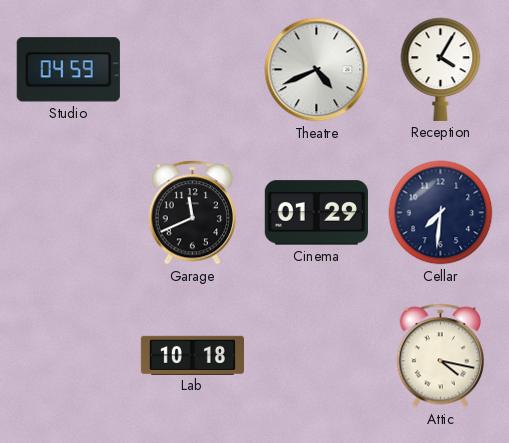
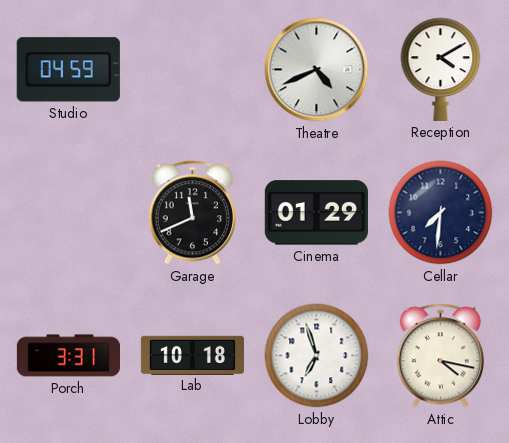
Reception: 4:05 -> 4:10
Porch: none -> 3:31
Lobby: none -> 6:57
